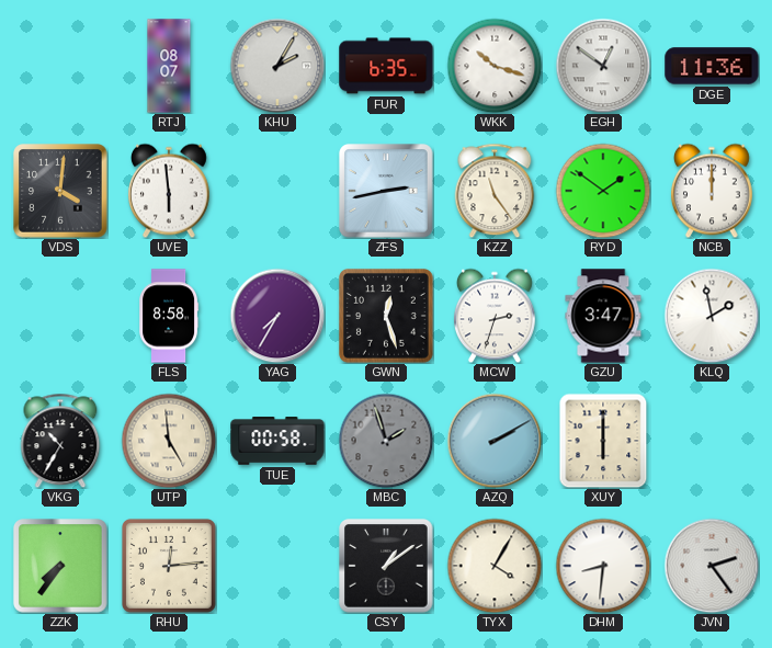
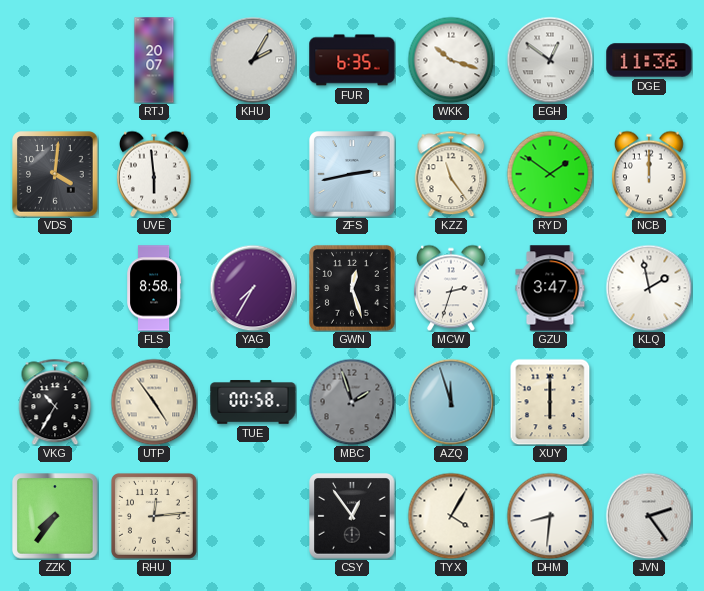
RTJ: 08:07 -> 20:07
UTP: 4:59 -> 4:54
AZQ: 2:10 -> 11:57
CSY: 1:09 -> 12:54
